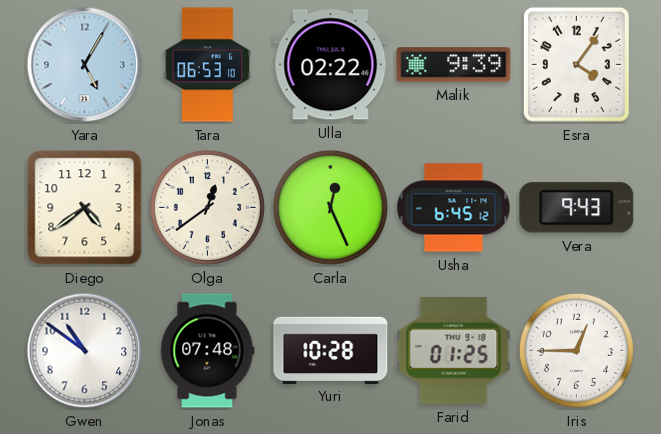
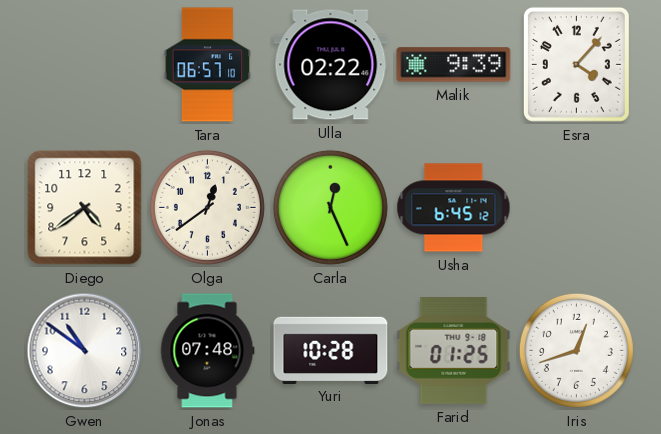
Yara: 5:05 -> none
Tara: 06:53 -> 06:57
Esra: 4:06 -> 4:07
Vera: 9:43 -> none
Iris: 12:45 -> 12:42
